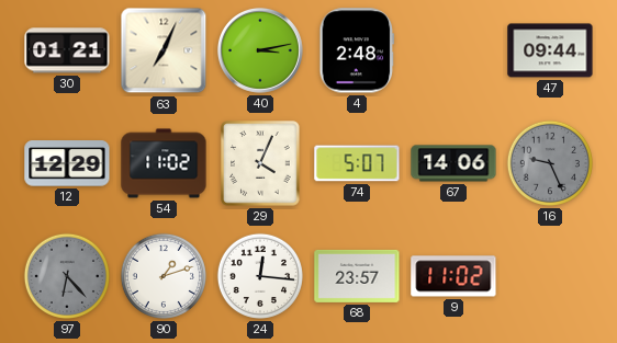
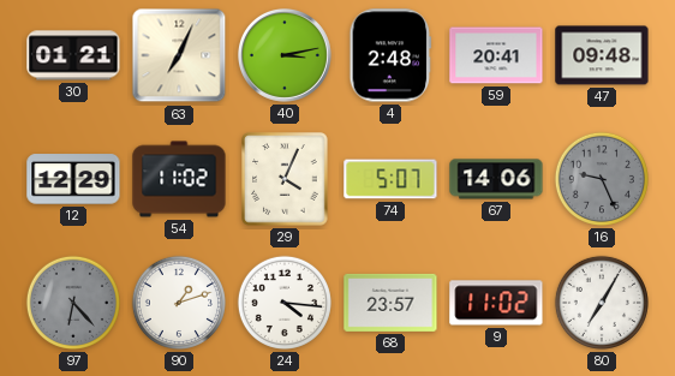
59: none -> 20:41
47: 09:44 -> 09:48
24: 12:16 -> 4:16
80: none -> 7:05
